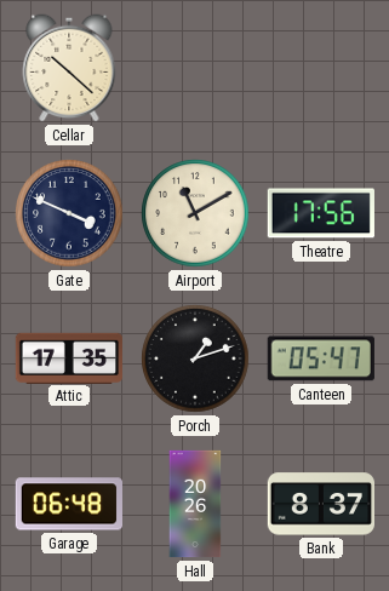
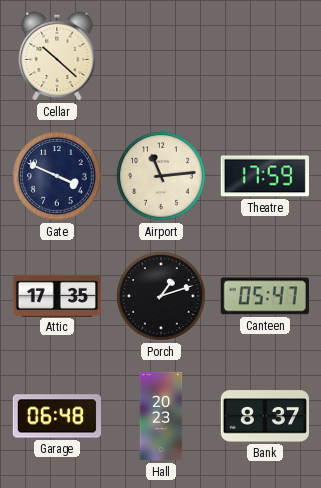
Airport: 11:10 -> 11:14
Theatre: 17:56 -> 17:59
Hall: 20:26 -> 20:23
